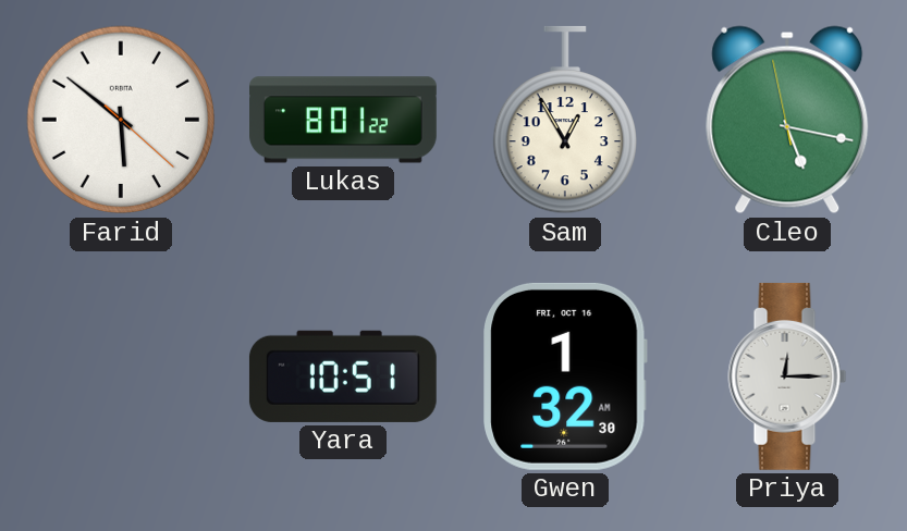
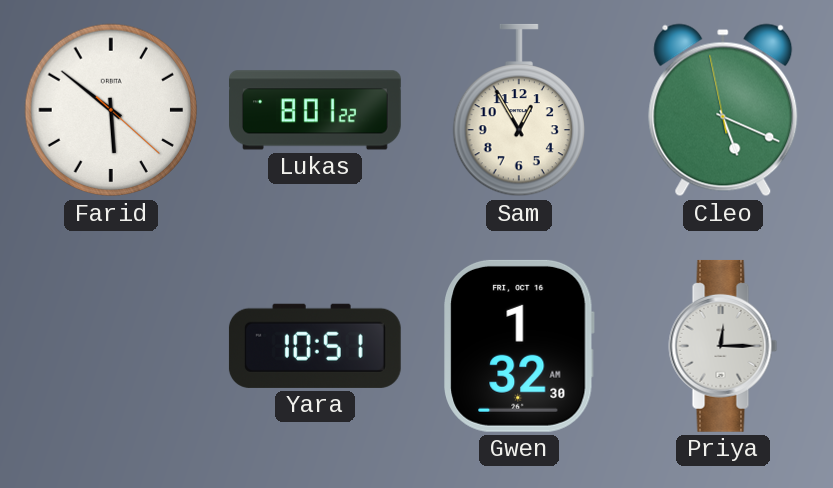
Cleo: 5:16 -> 5:18
